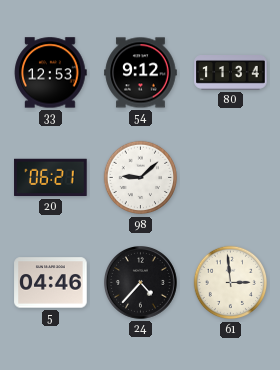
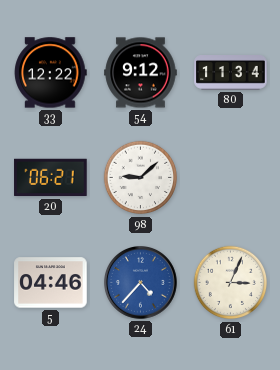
33: 12:53 -> 12:22
24 dial: black -> blue
61: 2:59 -> 3:04
